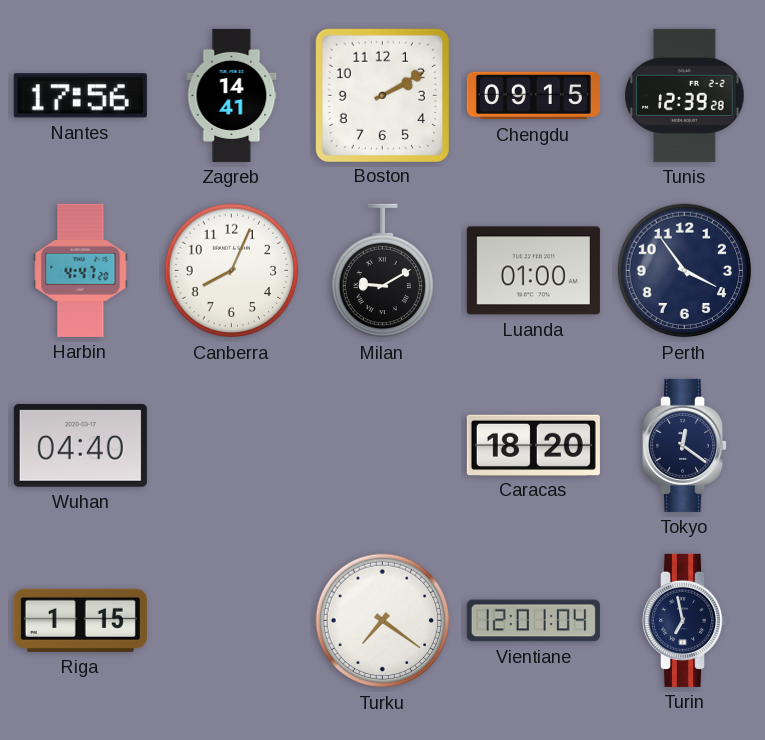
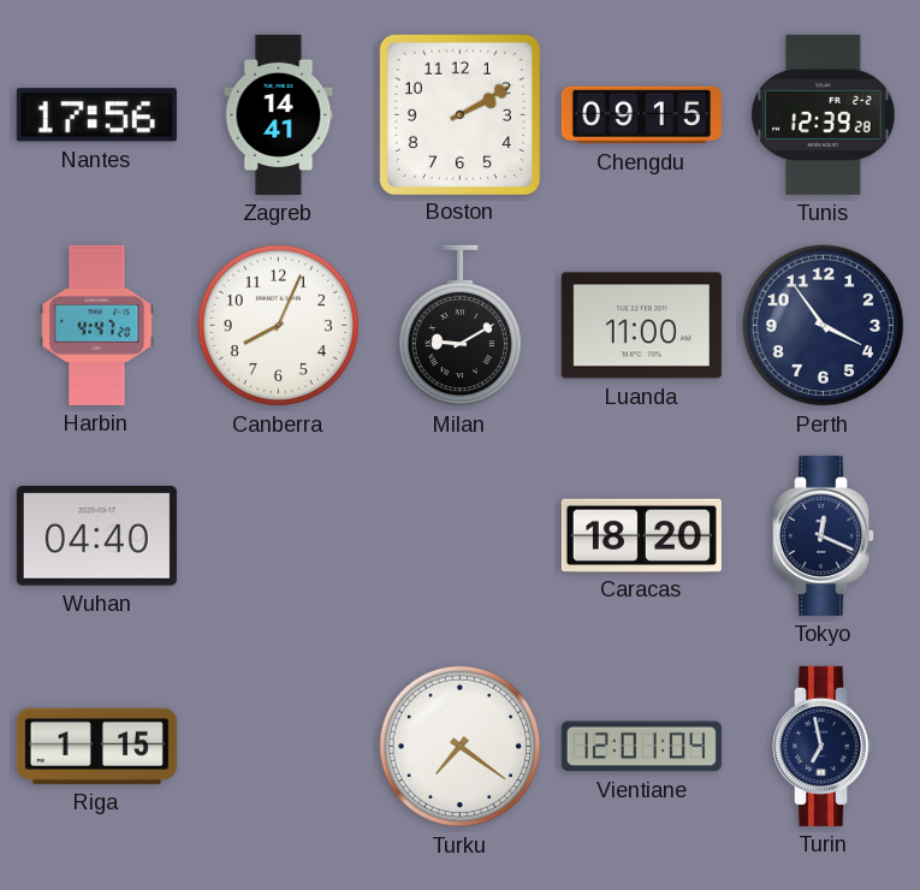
Luanda: 01:00 -> 11:00
Tokyo: 12:21 -> 12:19
